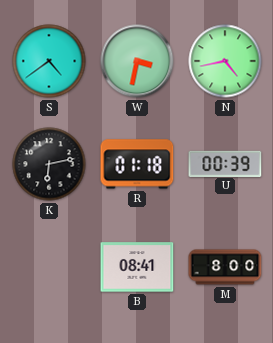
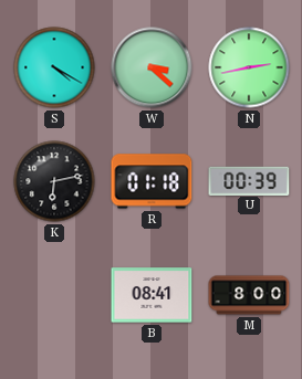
S: 4:39 -> 4:20
W: 3:32 -> 3:22
N: 4:43 -> 2:43
